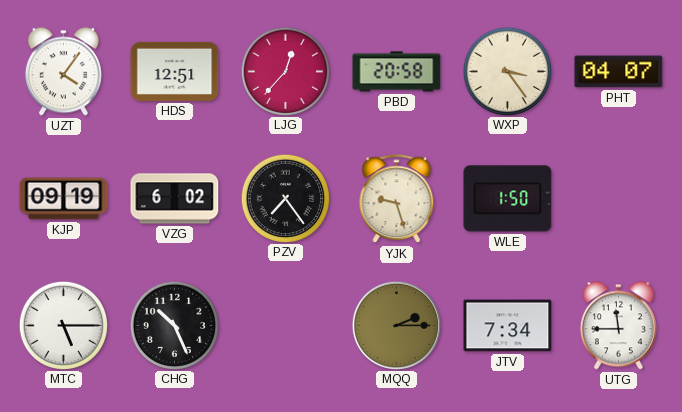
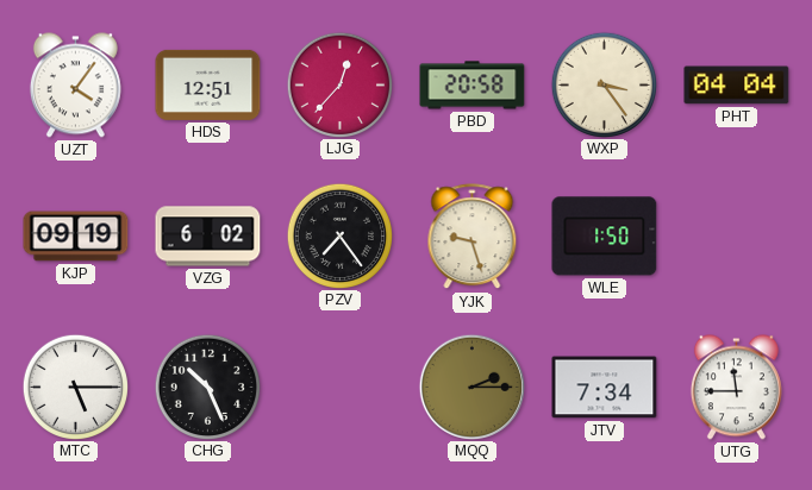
PHT: 04:07 -> 04:04
